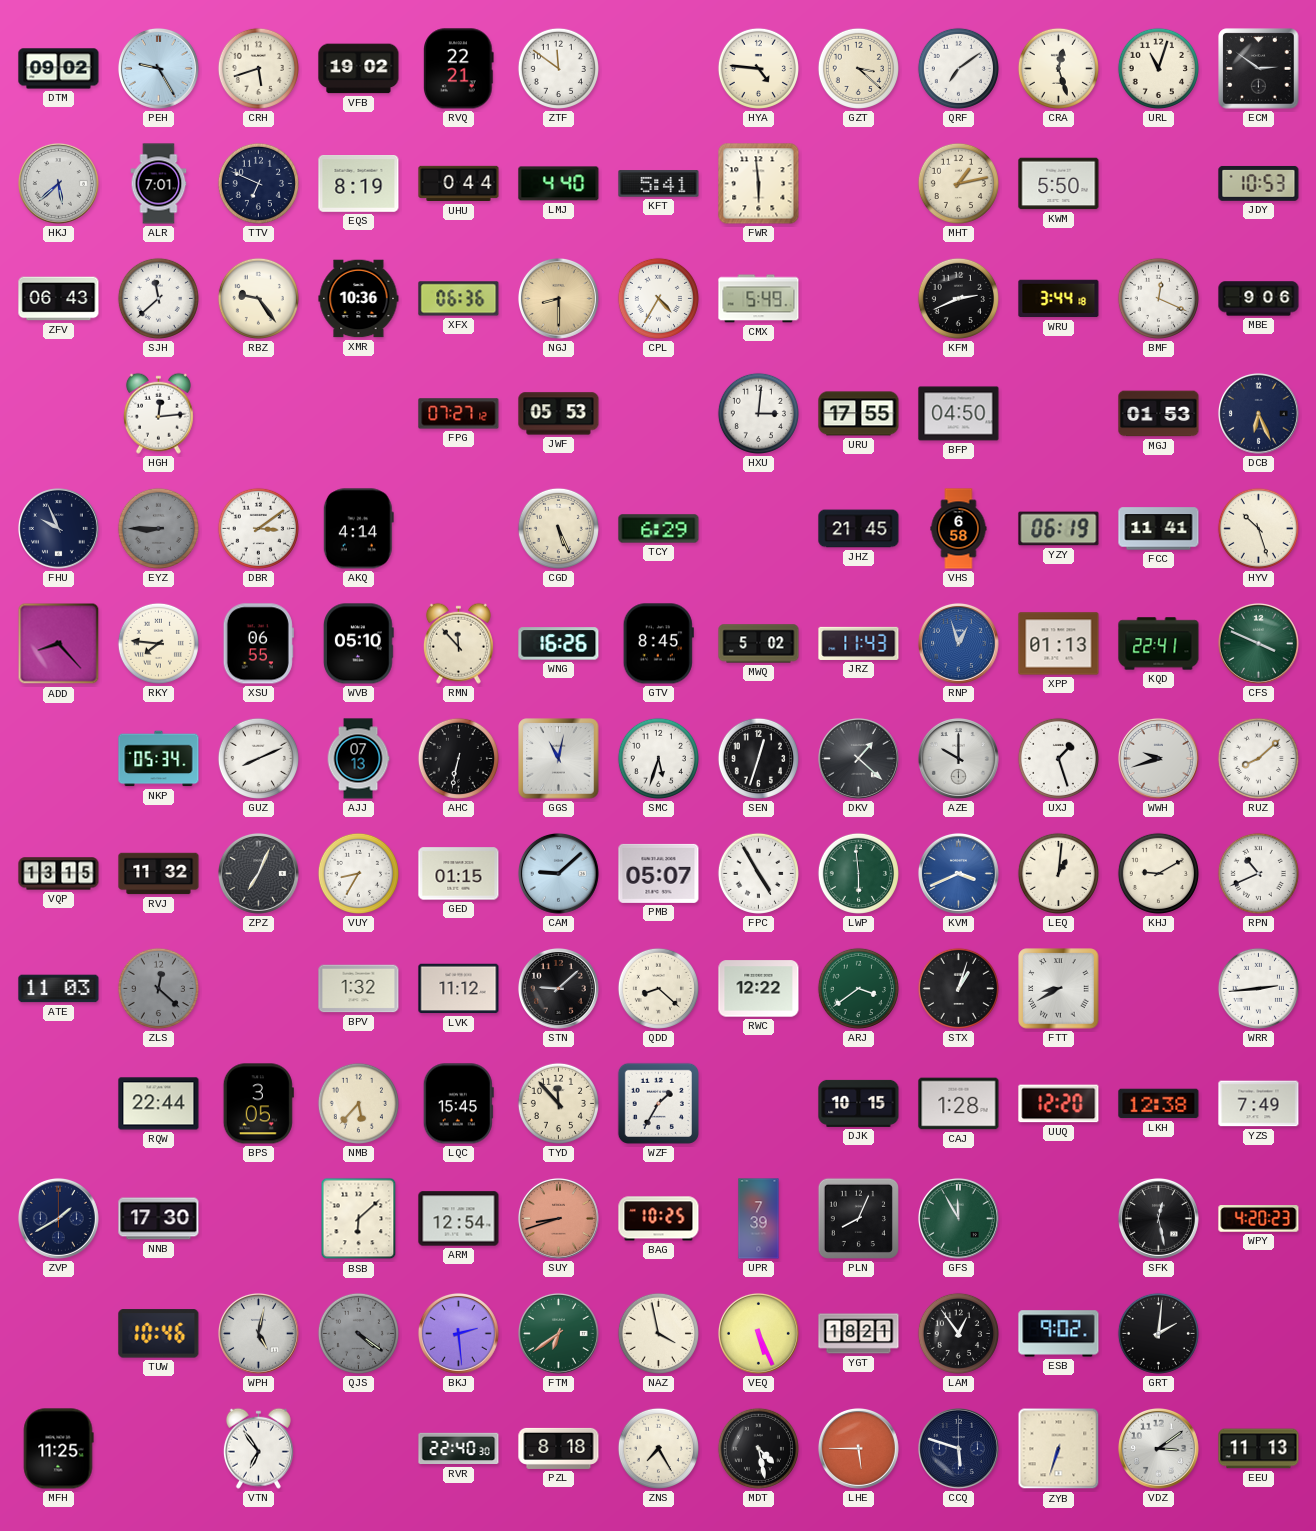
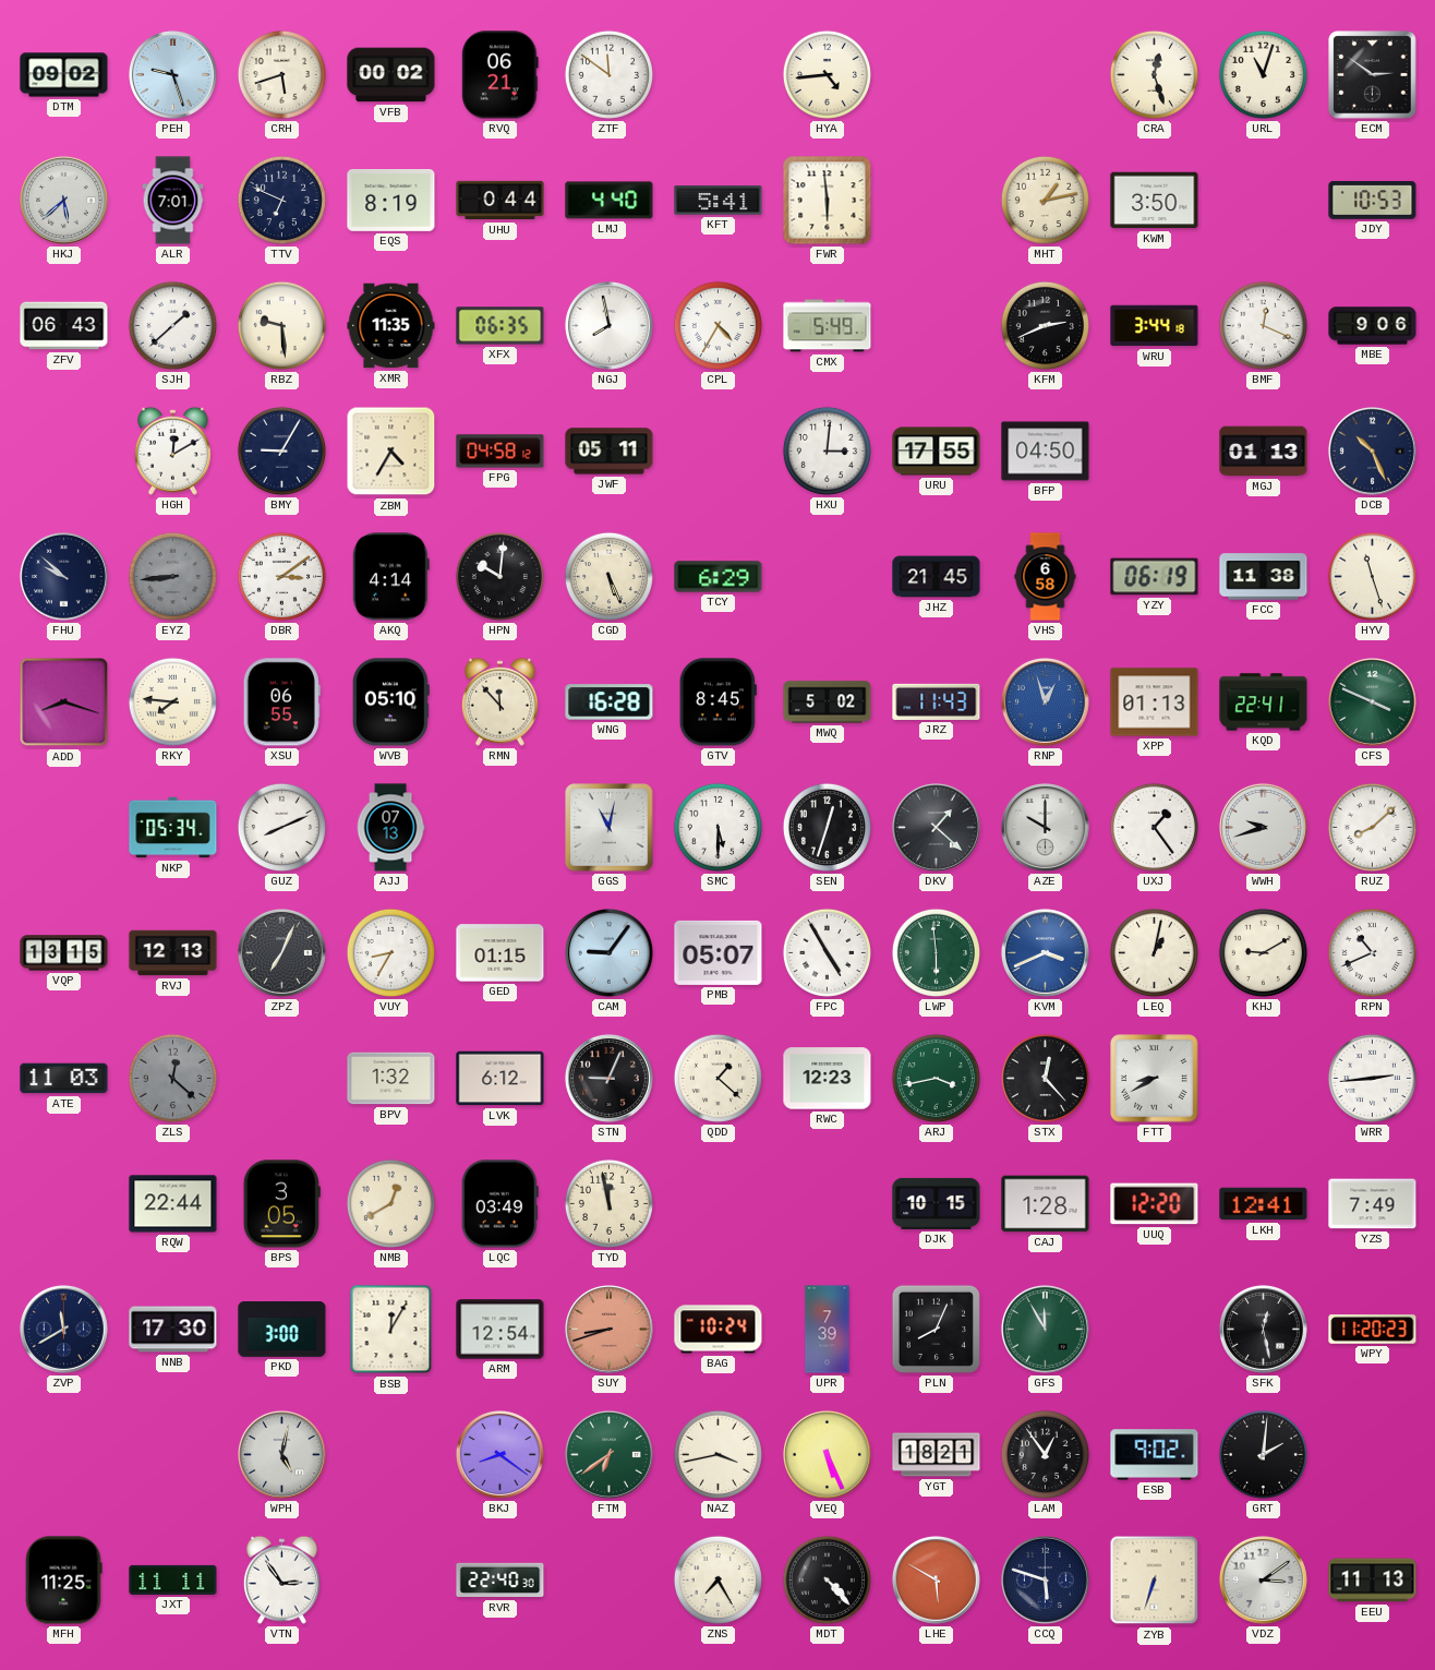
PEH: 9:25 -> 9:27
VFB: 19:02 -> 00:02
RVQ: 22:21 -> 06:21
HYA: 4:46 -> 4:44
GZT: 3:22 -> none
QRF: 7:09 -> none
KWM: 5:50 -> 3:50
SJH: 11:38 -> 1:38
RBZ: 9:24 -> 9:29
XMR: 10:36 -> 11:35
XFX: 06:36 -> 06:35
NGJ: 8:30 -> 7:58
NGJ dial: champagne -> white
HGH: 12:14 -> 12:10
BMY: none -> 9:05
ZBM: none -> 4:35
FPG: 07:27 -> 04:58
JWF: 05:53 -> 05:11
MGJ: 01:53 -> 01:13
DCB: 6:26 -> 10:26
FHU: 9:56 -> 9:52
EYZ: 8:45 -> 8:44
HPN: none -> 10:01
FCC: 11:41 -> 11:38
HYV: 10:27 -> 11:27
ADD: 8:23 -> 8:18
WNG: 16:26 -> 16:28
AHC: 6:32 -> none
SMC: 5:33 -> 5:30
UXJ: 1:27 -> 1:24
RVJ: 11:32 -> 12:13
CAM: 9:08 -> 9:06
LEQ: 1:01 -> 1:02
LVK: 11:12 -> 6:12
STN: 9:08 -> 9:04
QDD: 8:22 -> 1:22
RWC: 12:22 -> 12:23
ARJ: 3:39 -> 3:43
STX: 1:03 -> 12:23
NMB: 5:37 -> 12:40
LQC: 15:45 -> 03:49
TYD: 11:53 -> 11:58
WZF: 1:35 -> none
LKH: 12:38 -> 12:41
ZVP: 1:40 -> 11:40
PKD: none -> 3:00
BSB: 6:08 -> 12:05
BAG: 10:25 -> 10:24
WPY: 4:20 -> 11:20
TUW: 10:46 -> none
QJS: 4:21 -> none
BKJ: 2:29 -> 8:21
NAZ: 3:58 -> 3:43
JXT: none -> 11:11
VTN: 6:54 -> 2:54
PZL: 8:18 -> none
MDT: 4:28 -> 4:23
LHE: 5:45 -> 5:50
